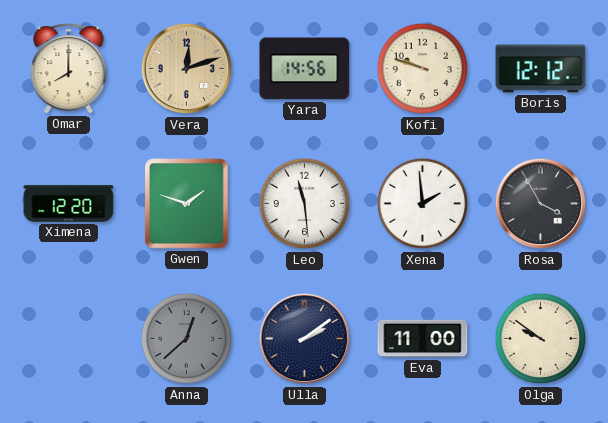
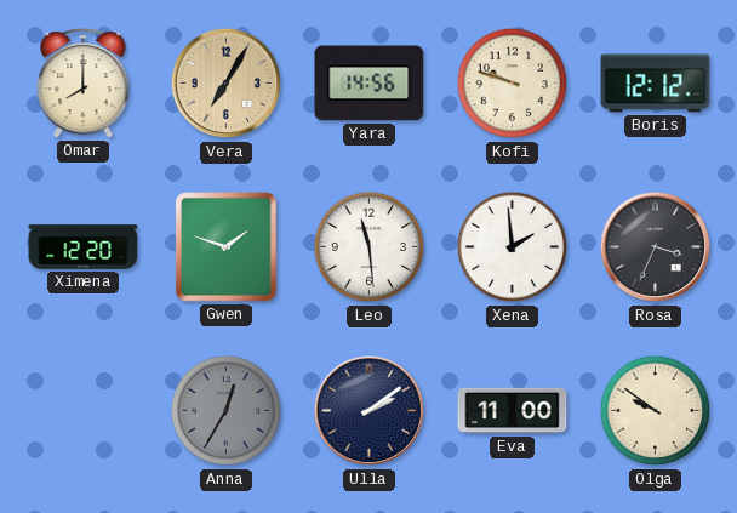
Vera: 12:12 -> 7:05
Rosa: 3:55 -> 3:34
Anna: 12:38 -> 12:35
